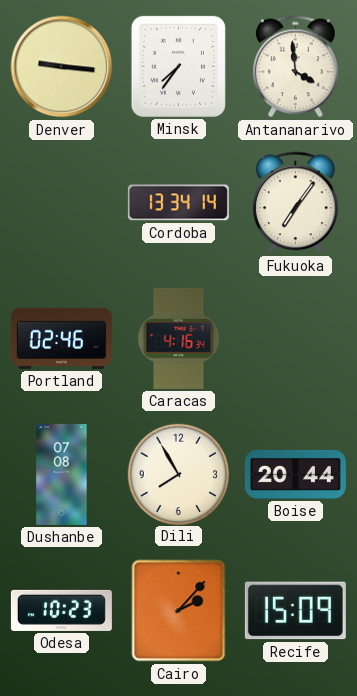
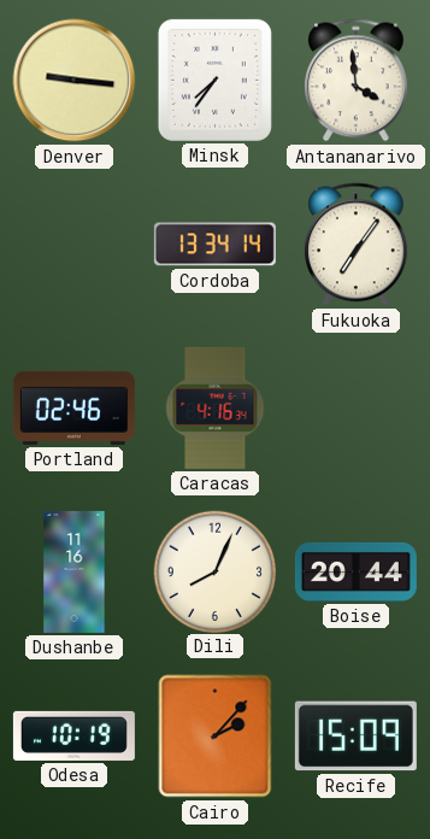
Dushanbe: 07:08 -> 11:16
Dili: 7:55 -> 8:04
Odesa: 10:23 -> 10:19
